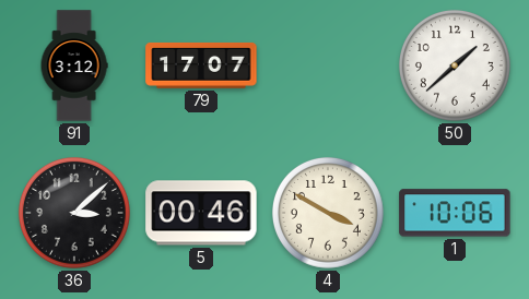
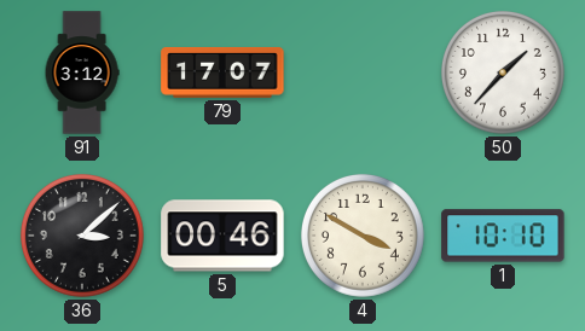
50: 1:38 -> 1:37
1: 10:06 -> 10:10
